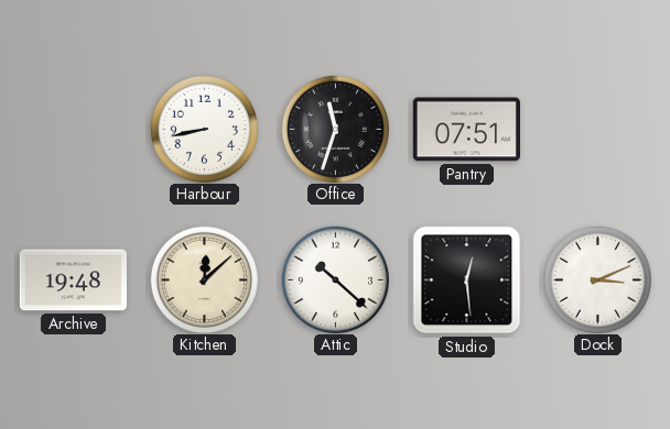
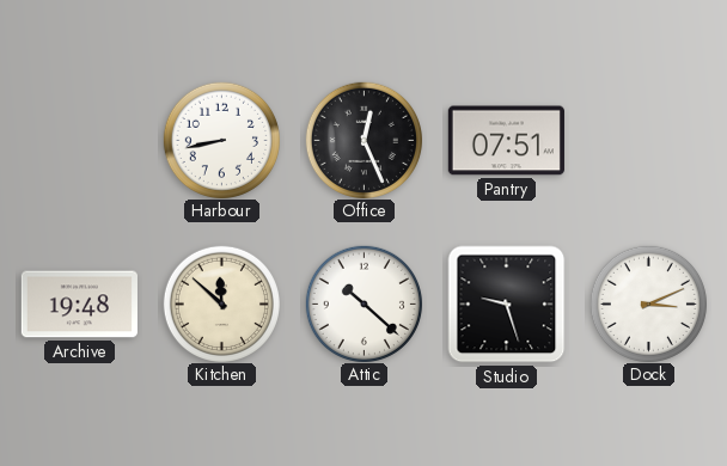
Office: 11:33 -> 12:26
Kitchen: 12:08 -> 11:52
Studio: 12:29 -> 9:27
